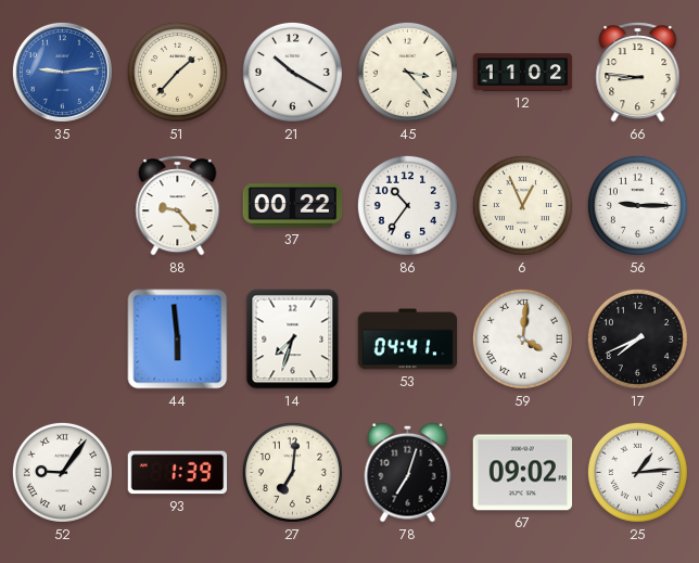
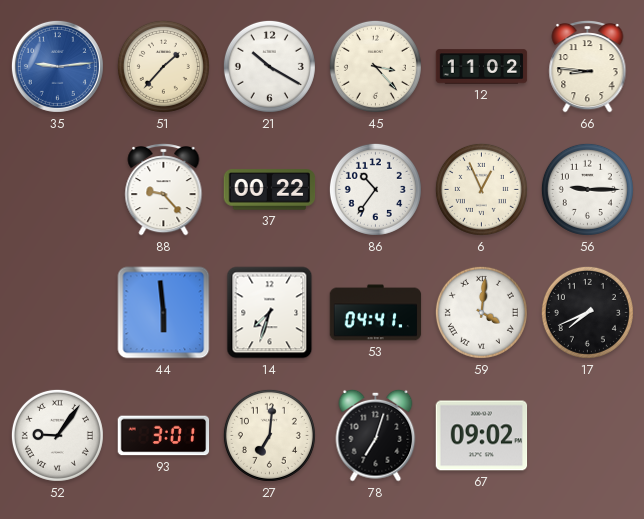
93: 1:39 -> 3:01
25: 1:14 -> none
